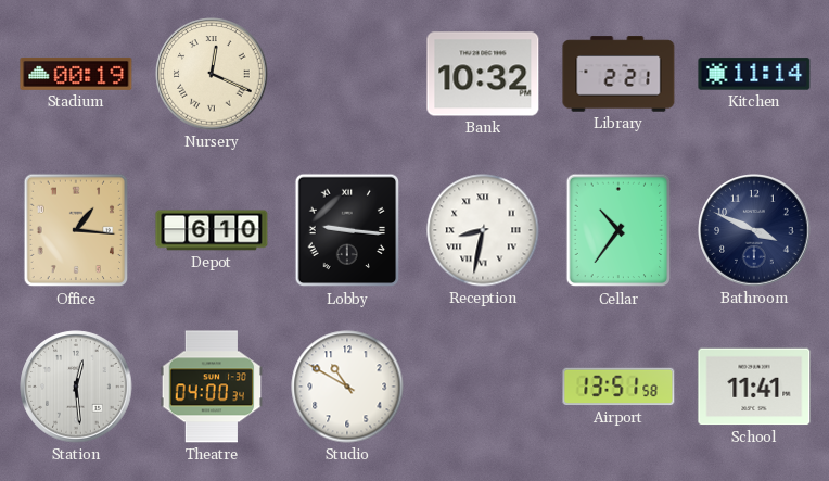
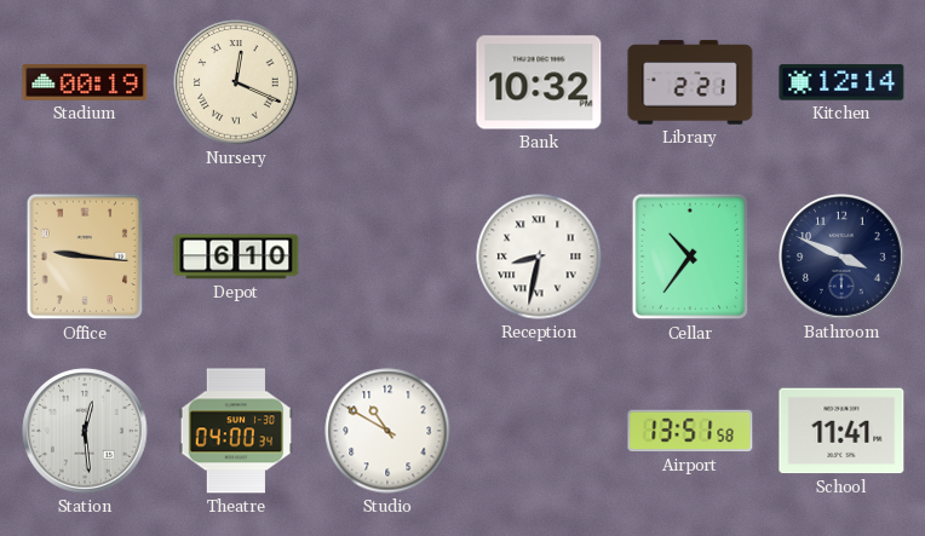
Kitchen: 11:14 -> 12:14
Office: 1:16 -> 9:16
Lobby: 9:16 -> none
